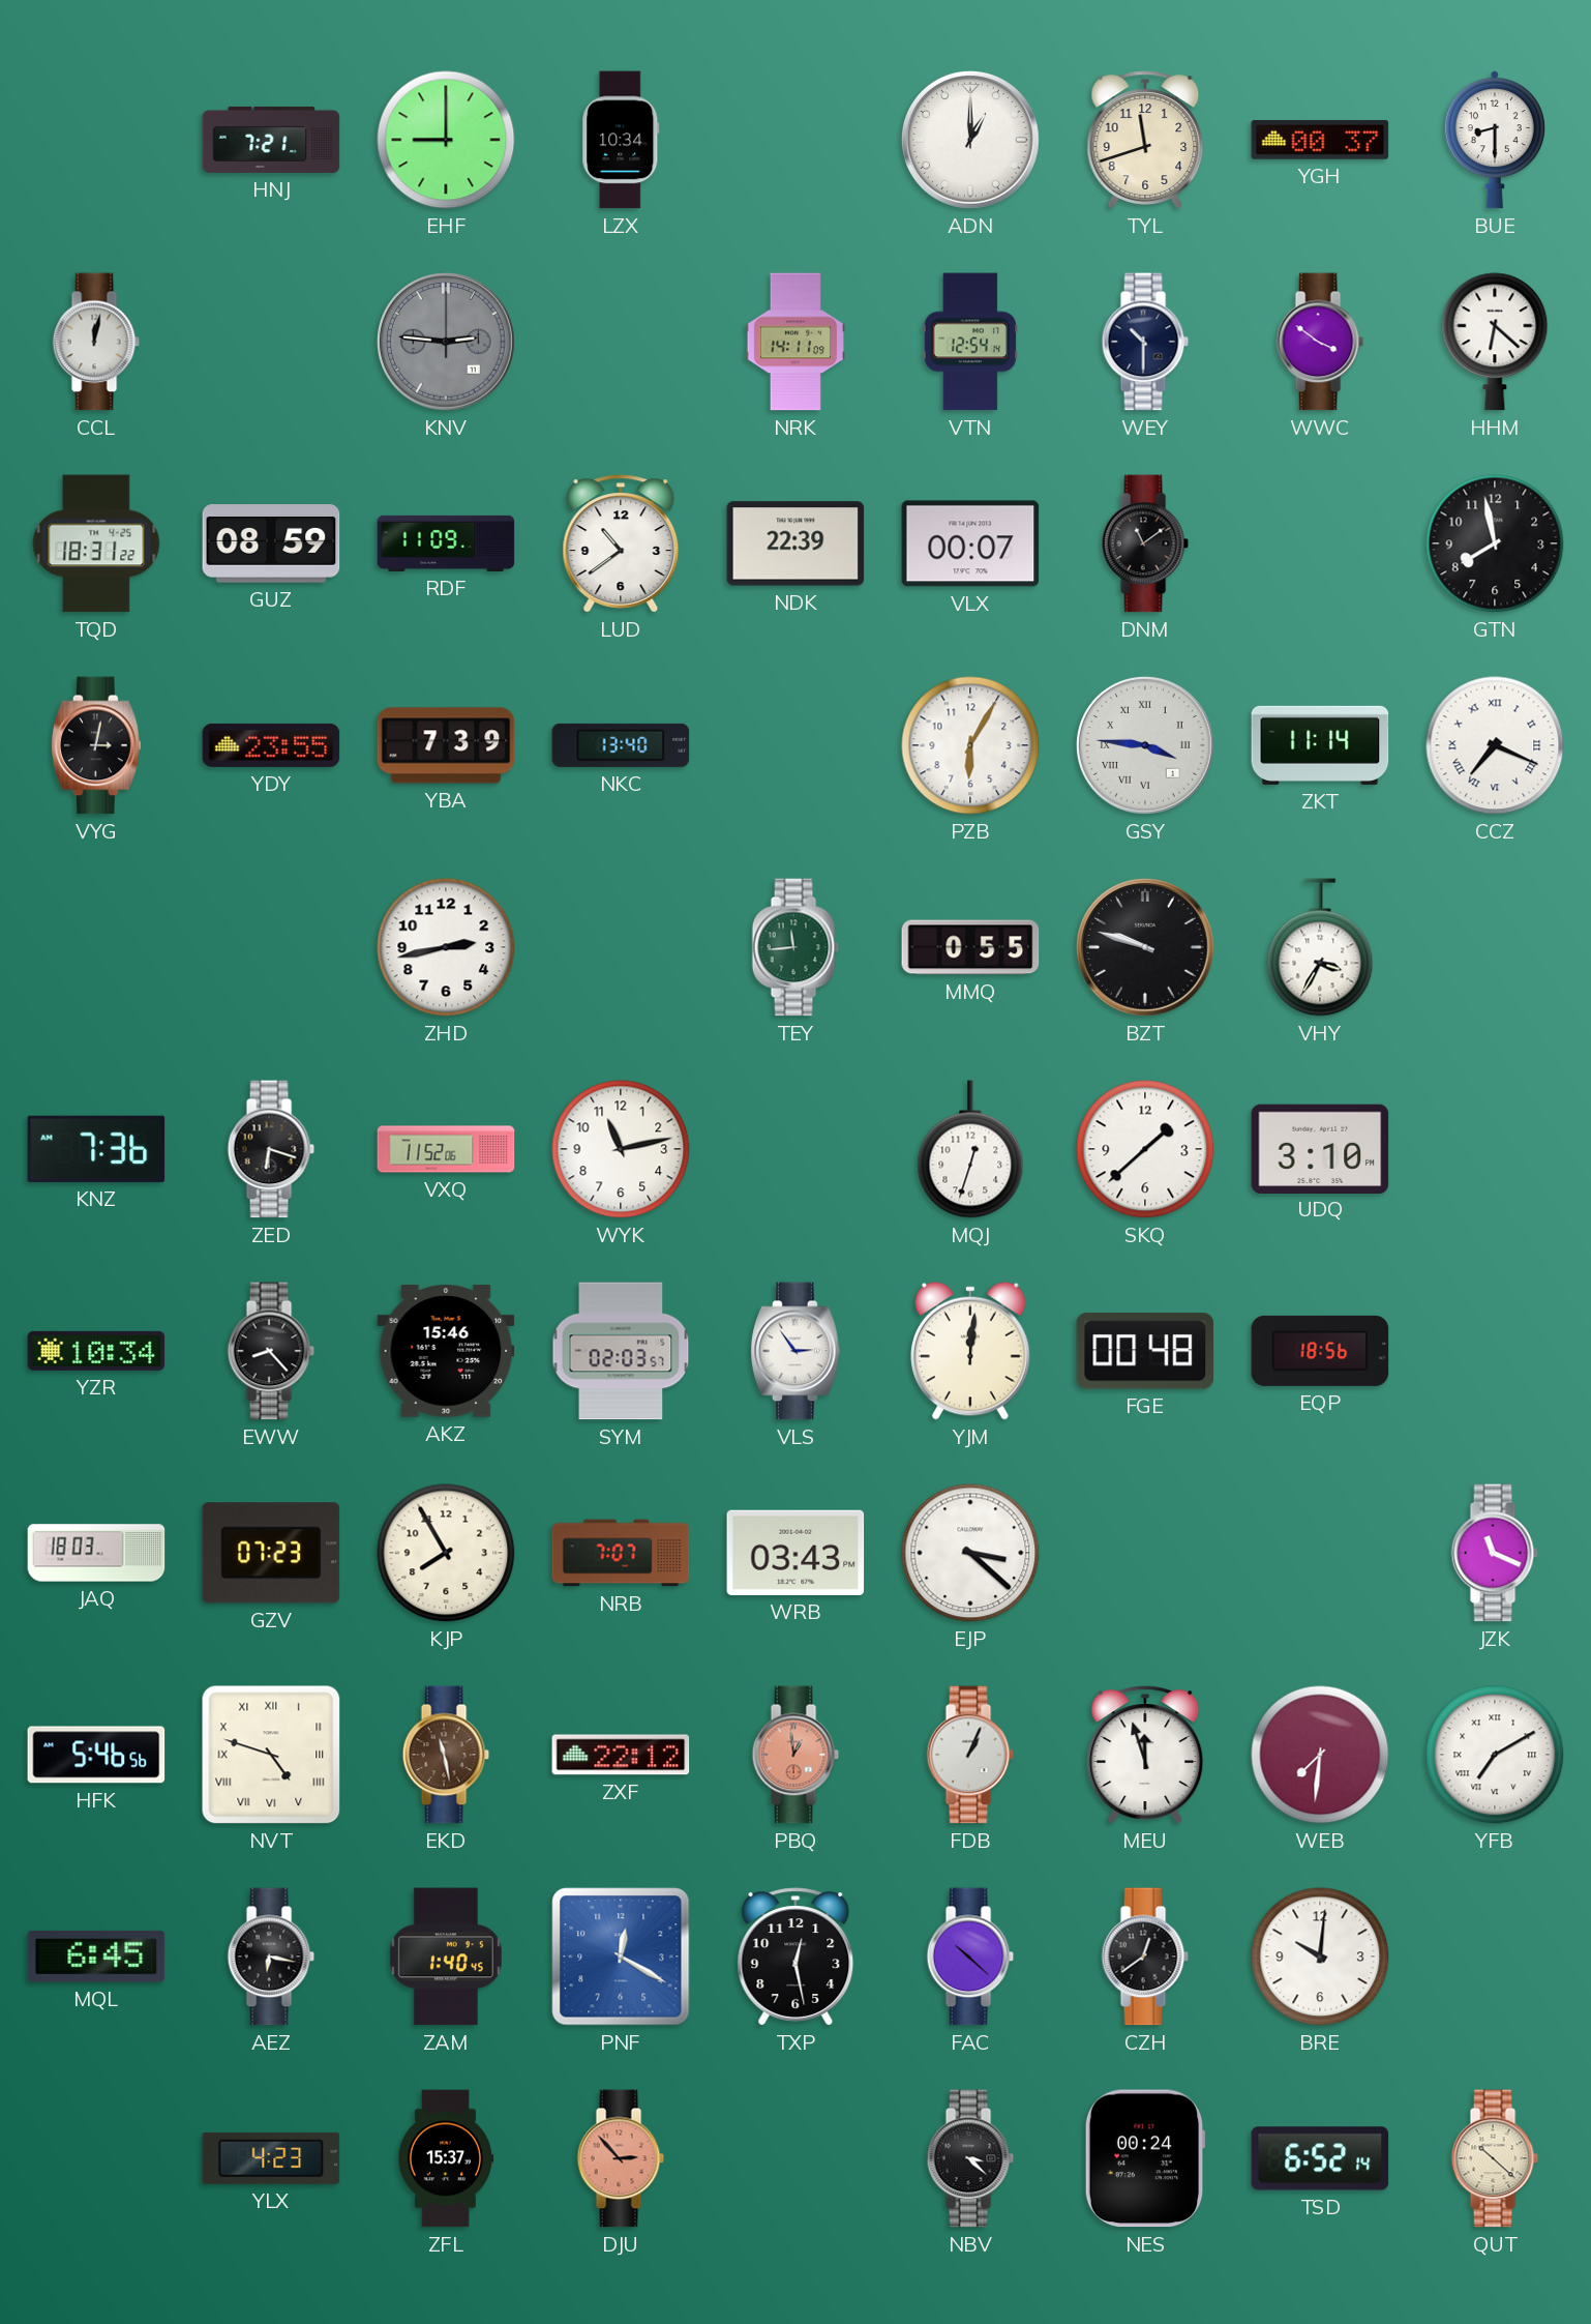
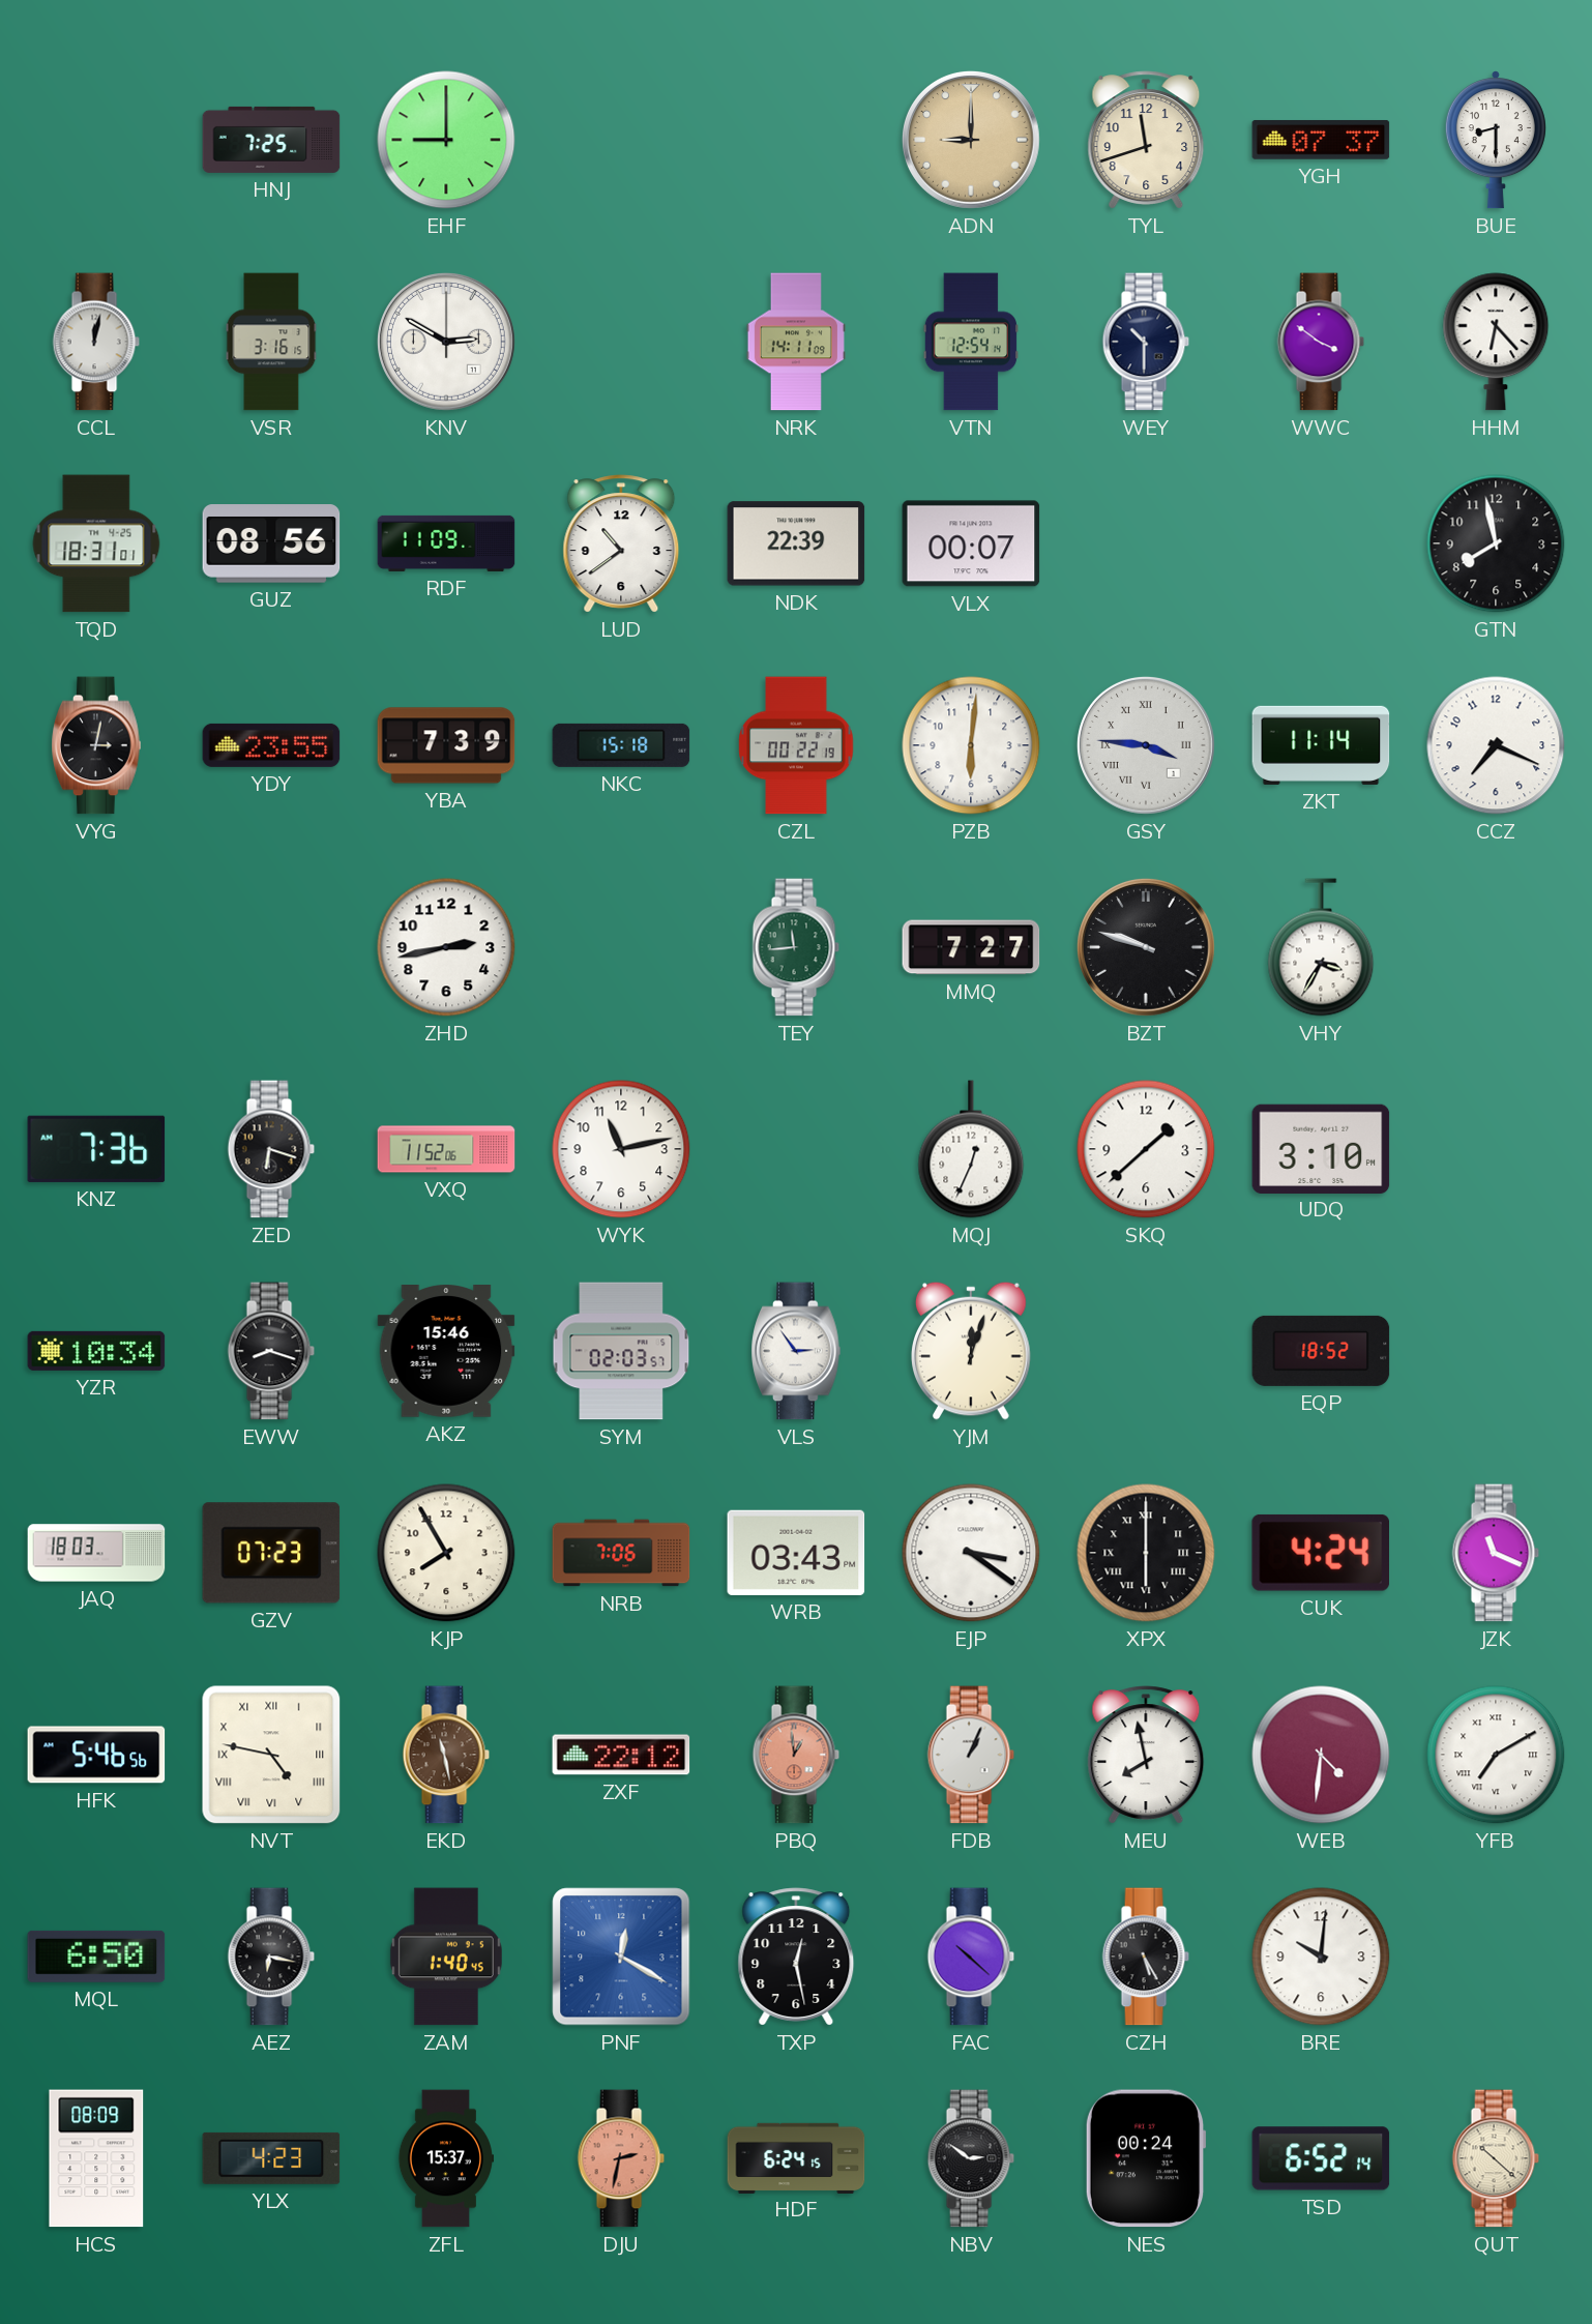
HNJ: 7:21 -> 7:25
LZX: 10:34 -> none
ADN: 1:00 -> 9:00
ADN dial: white -> champagne
YGH: 00:37 -> 07:37
VSR: none -> 3:16
KNV: 2:46 -> 2:50
KNV dial: grey -> white
HHM: 6:22 -> 6:23
TQD: 18:31:22 -> 18:31:01
GUZ: 08:59 -> 08:56
DNM: 11:09 -> none
NKC: 13:40 -> 15:18
CZL: none -> 00:22
PZB: 6:05 -> 6:01
CCZ numerals: Roman -> Arabic
MMQ: 0:55 -> 7:27
MQJ: 12:33 -> 12:34
EWW: 8:23 -> 8:18
YJM: 12:01 -> 12:03
FGE: 00:48 -> none
EQP: 18:56 -> 18:52
NRB: 7:07 -> 7:06
EJP: 3:22 -> 3:21
XPX: none -> 6:00
CUK: none -> 4:24
NVT: 4:48 -> 4:47
MEU: 11:57 -> 7:58
WEB: 7:31 -> 4:31
MQL: 6:45 -> 6:50
CZH: 12:39 -> 5:25
HCS: none -> 08:09
DJU: 2:53 -> 2:32
HDF: none -> 6:24
NBV: 3:22 -> 2:51
